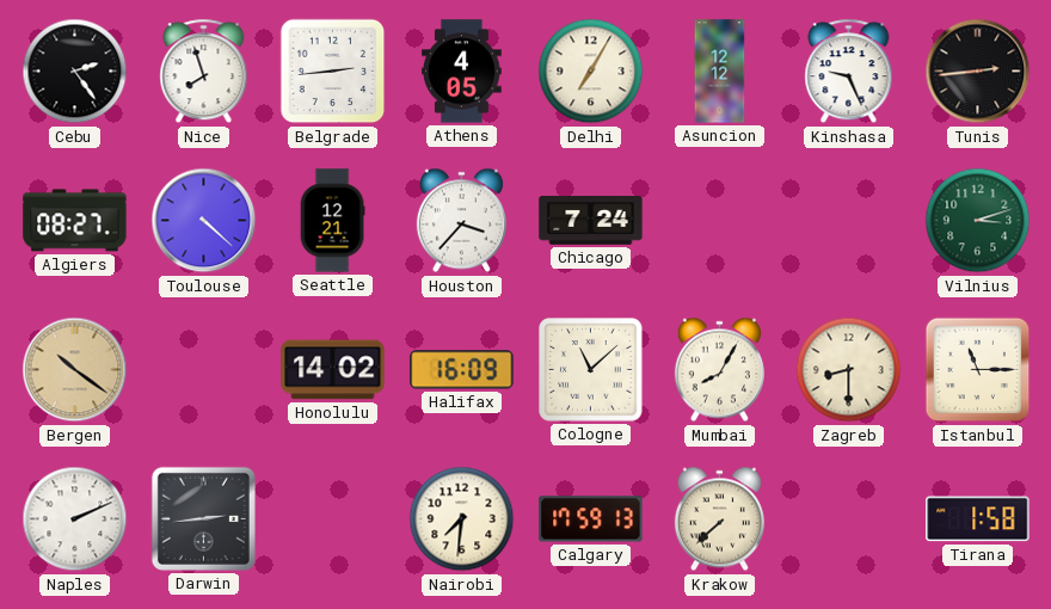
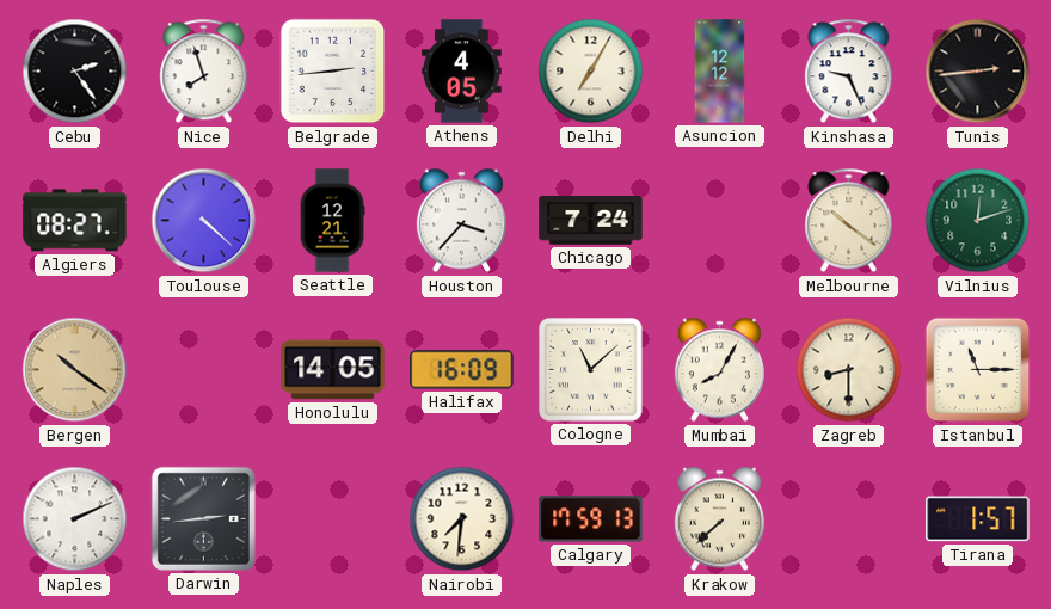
Melbourne: none -> 10:21
Vilnius: 3:12 -> 12:12
Honolulu: 14:02 -> 14:05
Tirana: 1:58 -> 1:57
